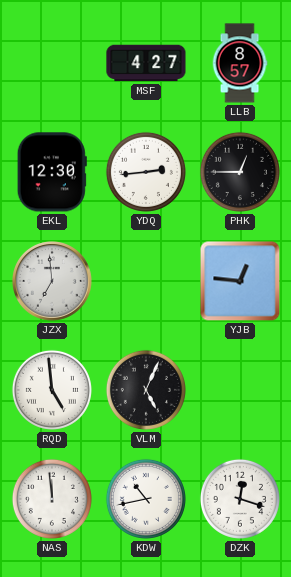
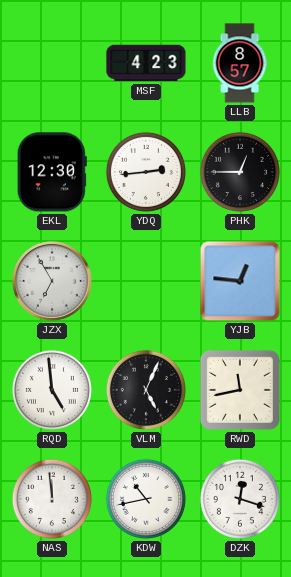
MSF: 4:27 -> 4:23
JZX: 6:59 -> 6:55
RWD: none -> 11:43
